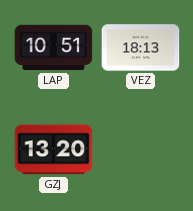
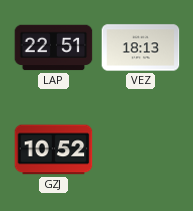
LAP: 10:51 -> 22:51
GZJ: 13:20 -> 10:52
